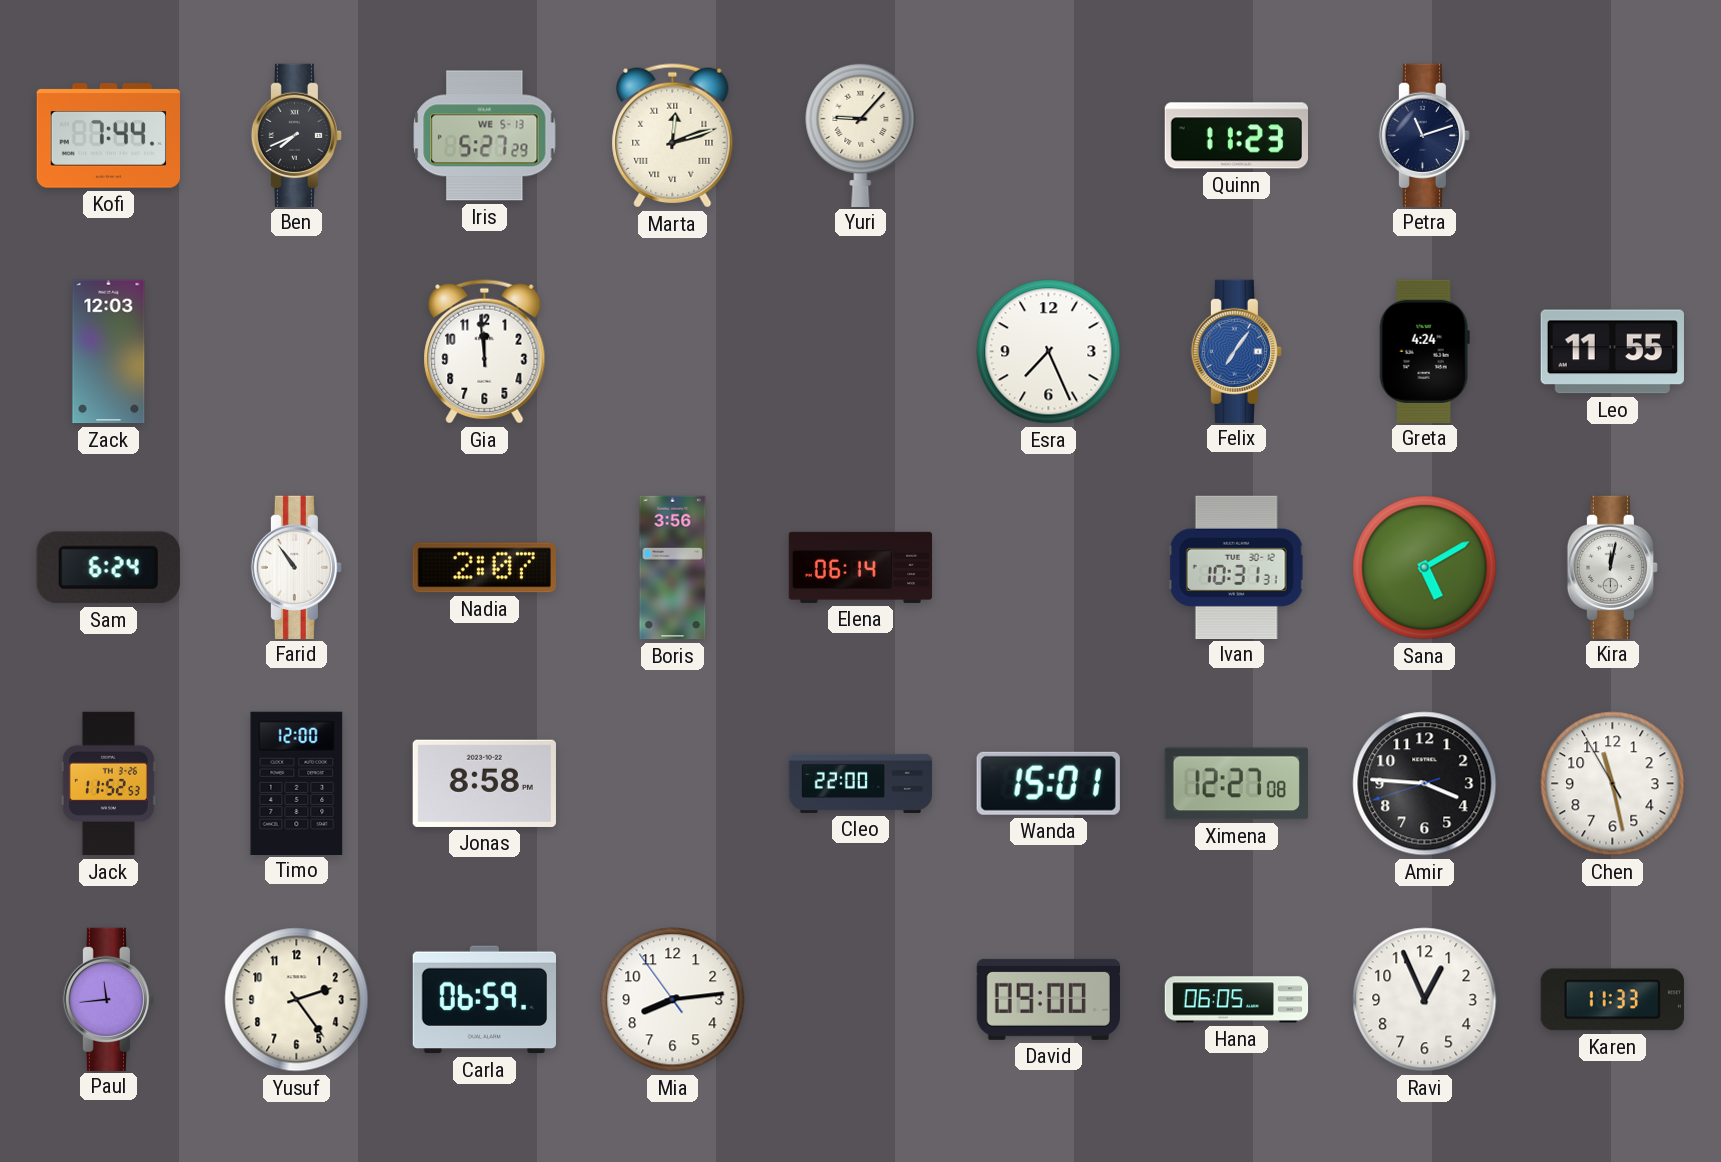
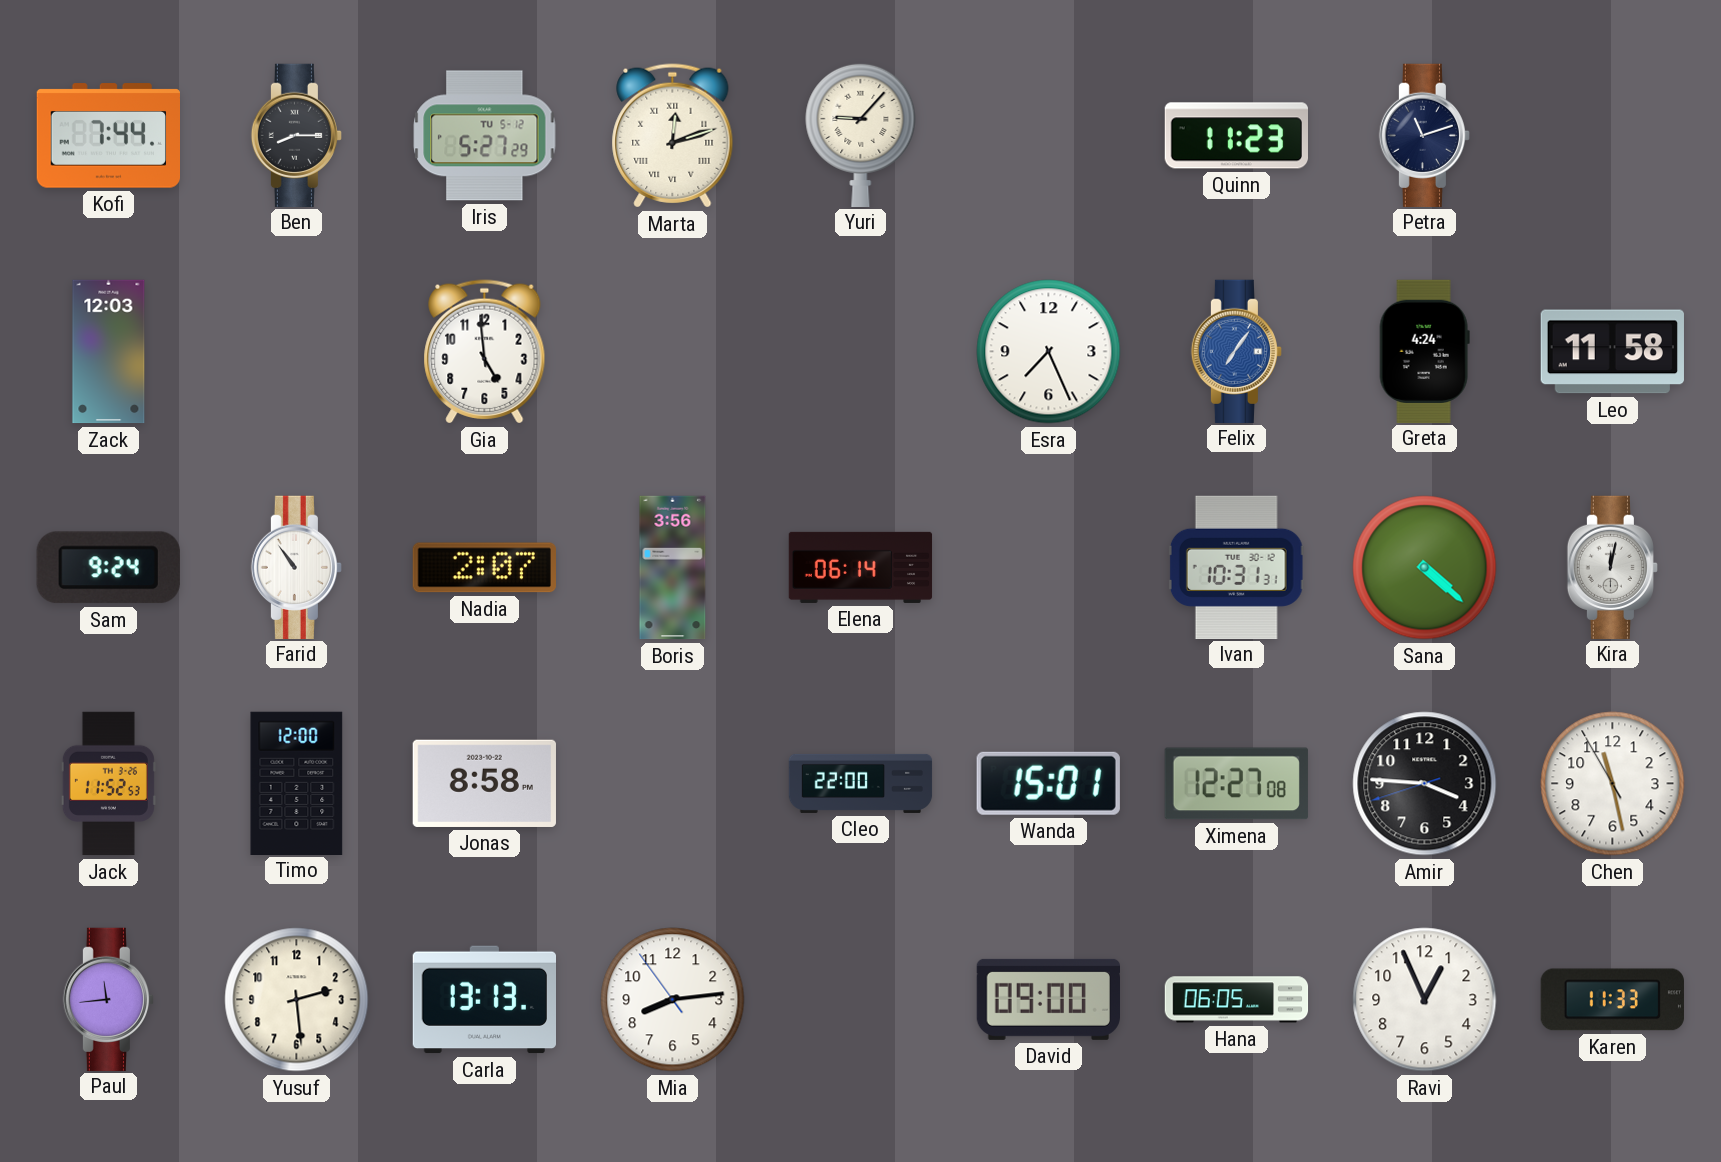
Ben: 7:41 -> 8:15
Iris date: WE 5-13 -> TU 5-12
Gia: 11:59 -> 4:59
Leo: 11:55 -> 11:58
Sam: 6:24 -> 9:24
Sana: 5:10 -> 4:22
Yusuf: 2:24 -> 2:29
Carla: 06:59 -> 13:13
